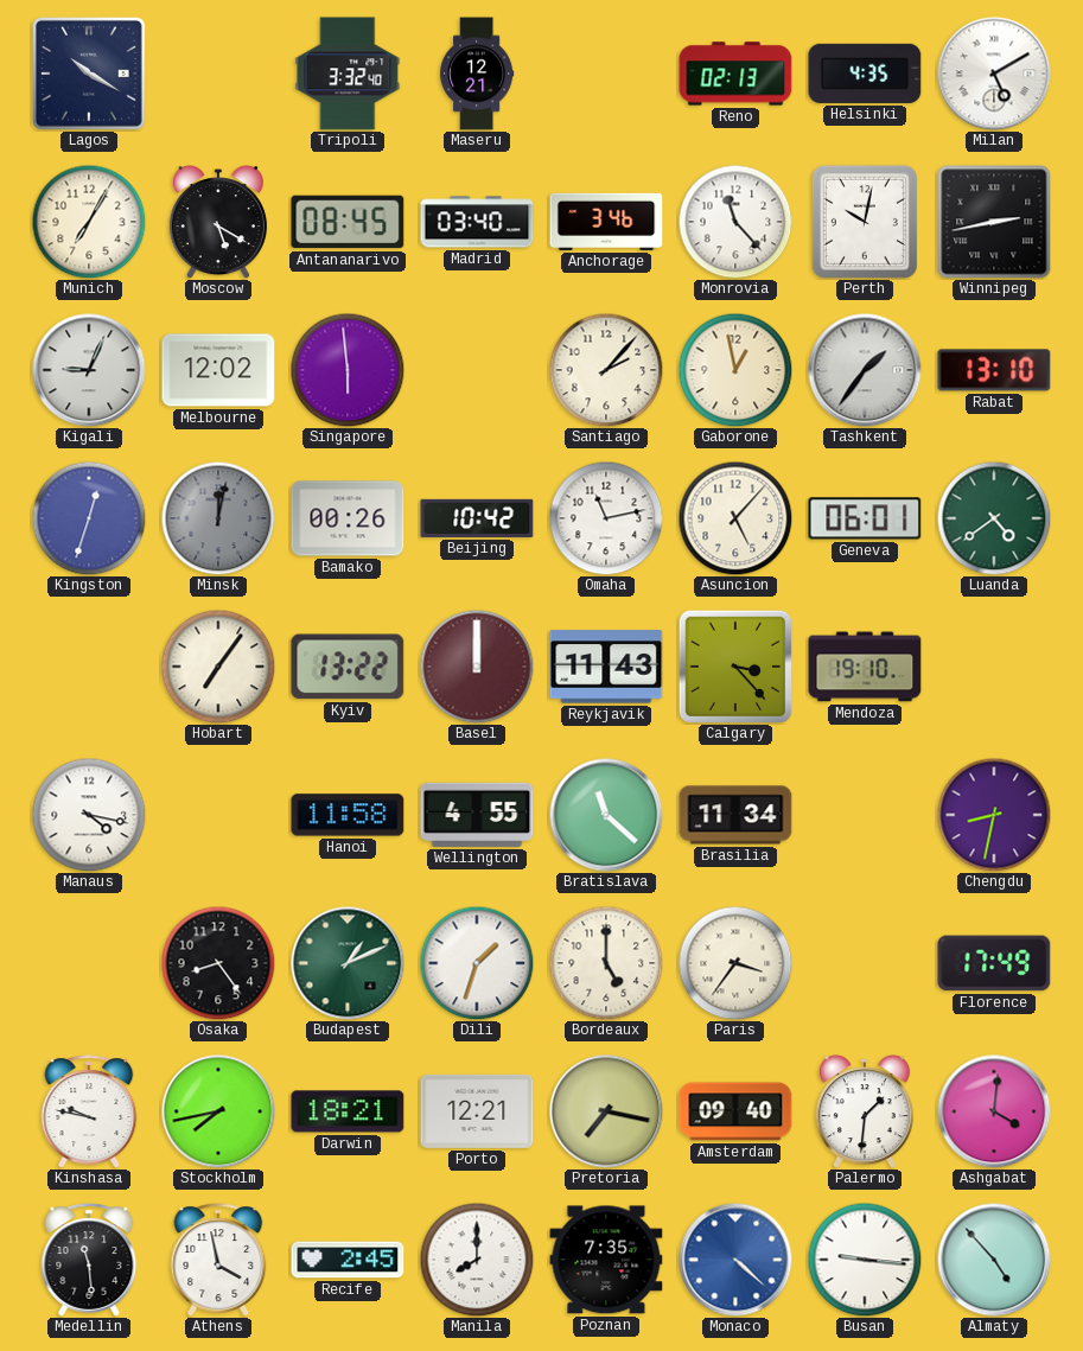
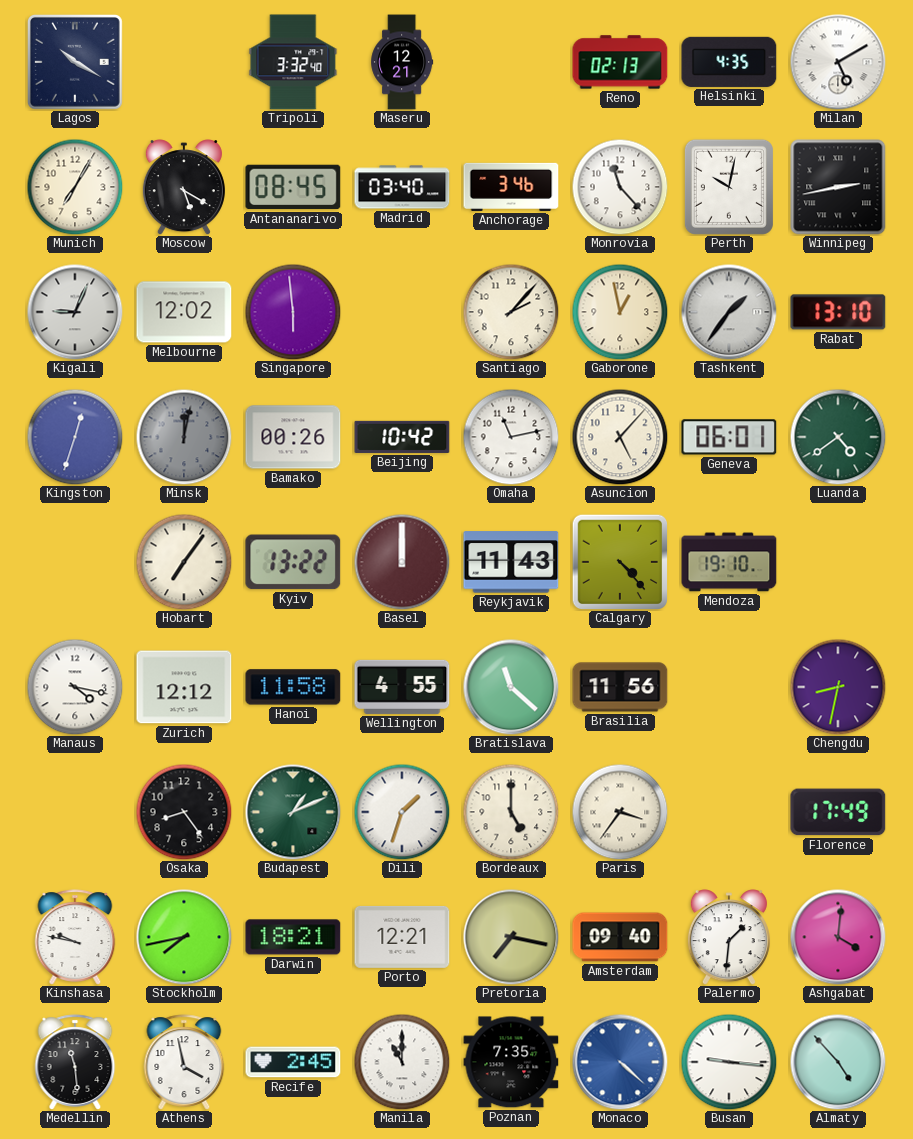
Calgary: 3:23 -> 4:23
Zurich: none -> 12:12
Brasilia: 11:34 -> 11:56
Manila: 8:00 -> 11:00
